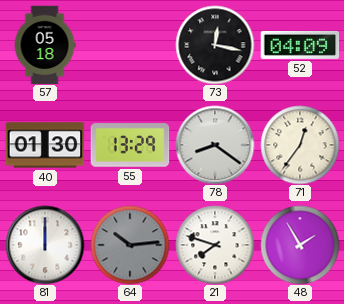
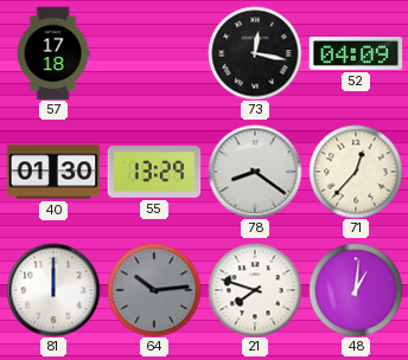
57: 05:18 -> 17:18
71: 12:36 -> 12:37
48: 1:55 -> 1:01
